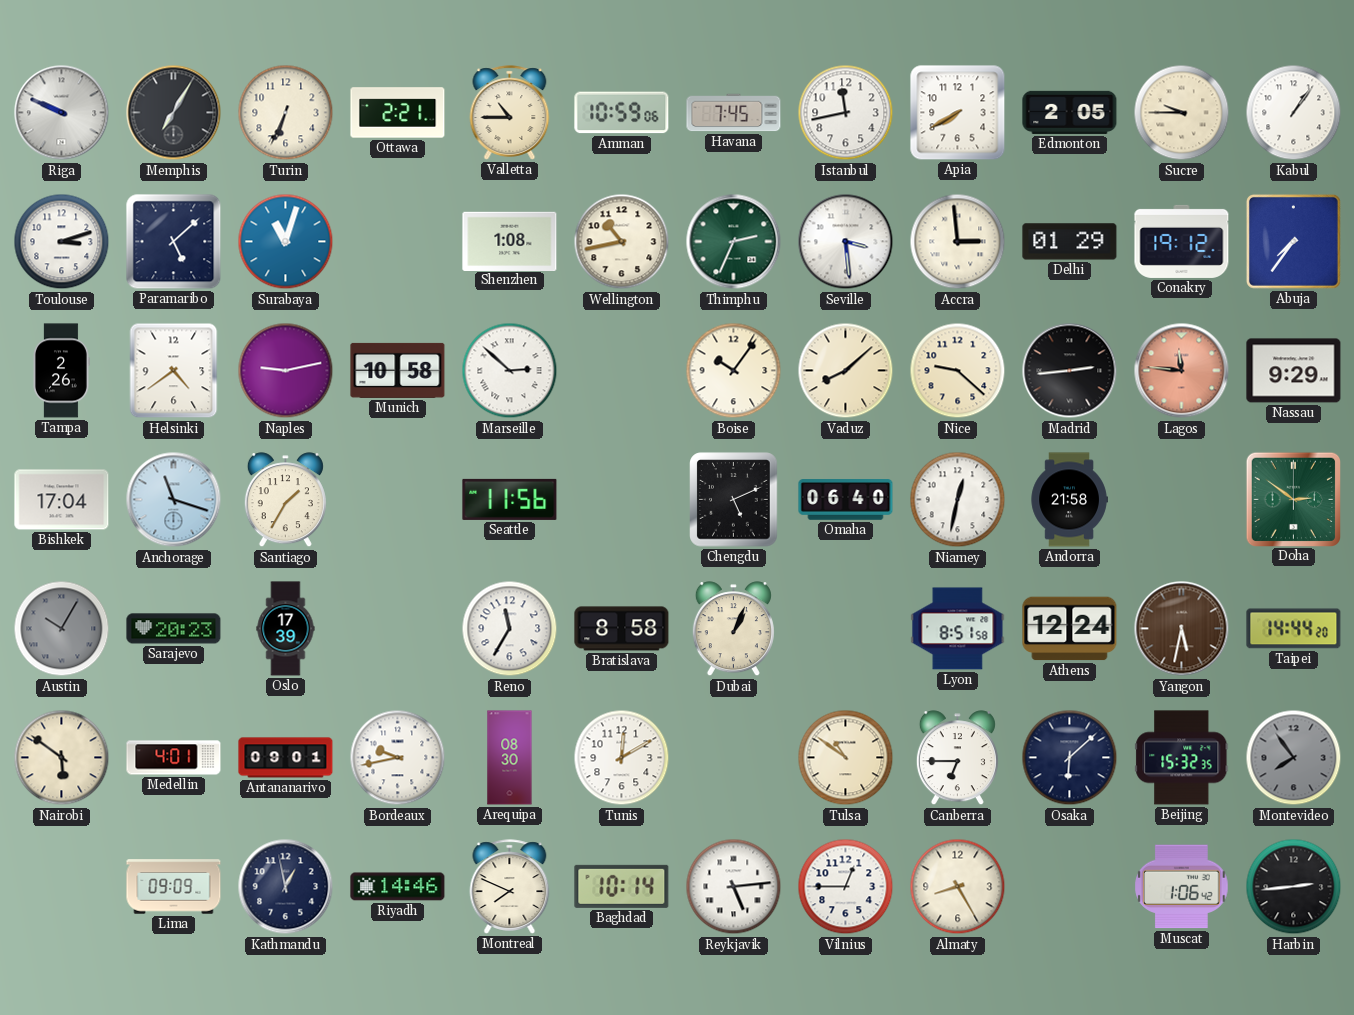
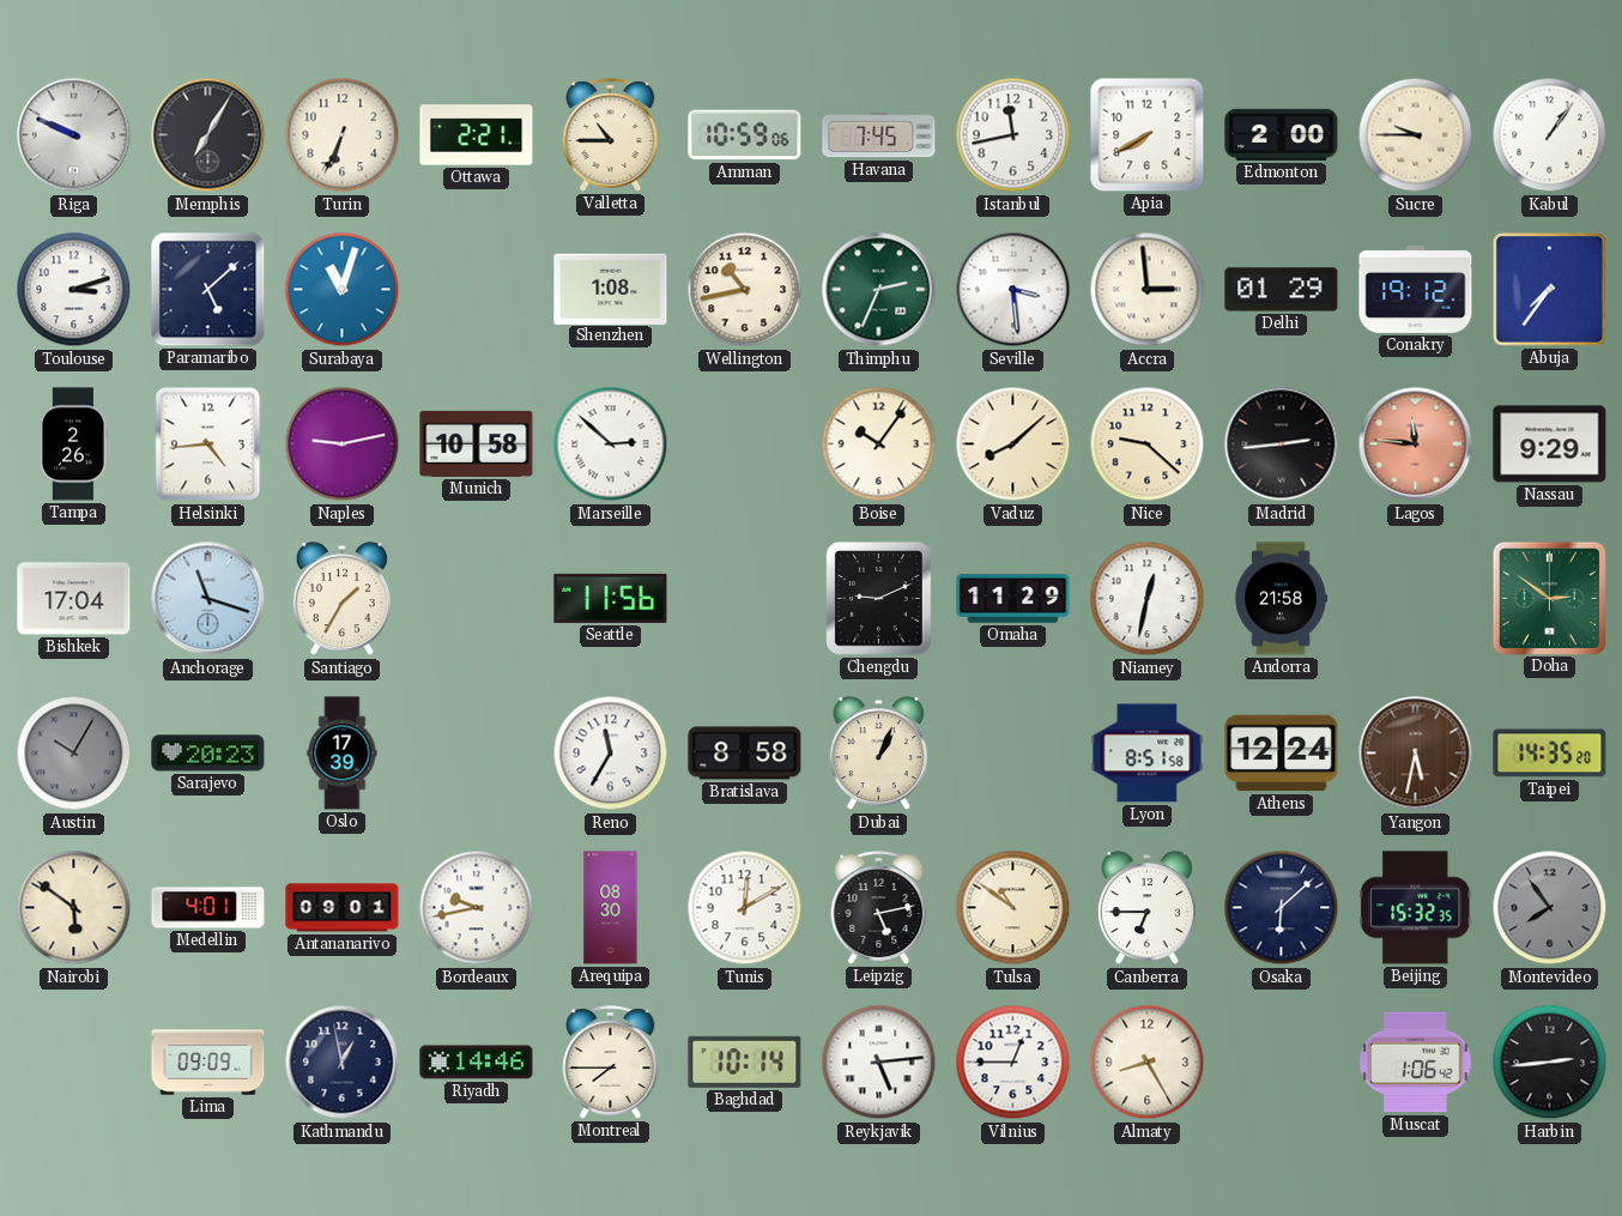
Edmonton: 2:05 -> 2:00
Helsinki: 4:39 -> 4:44
Chengdu: 5:11 -> 9:11
Omaha: 06:40 -> 11:29
Taipei: 14:44 -> 14:35
Leipzig: none -> 5:13
Montreal: 7:49 -> 7:45
